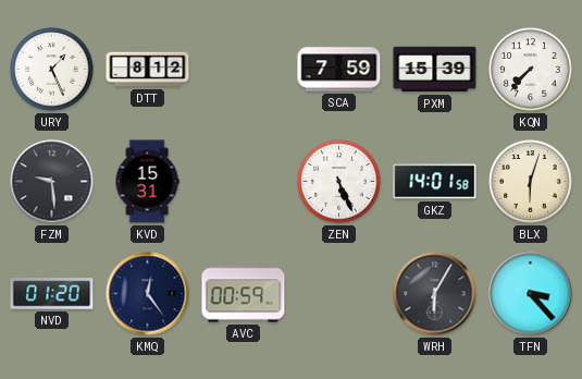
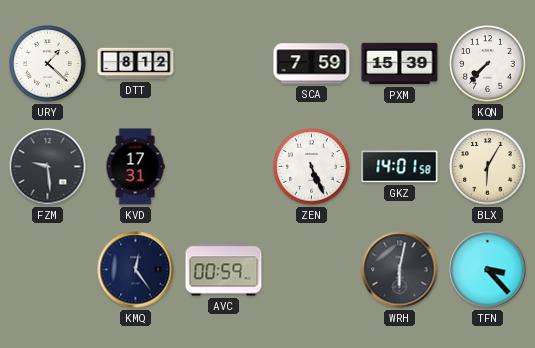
URY: 1:26 -> 1:22
KVD: 15:31 -> 17:31
BLX: 6:03 -> 6:05
NVD: 01:20 -> none
WRH: 6:05 -> 6:02
